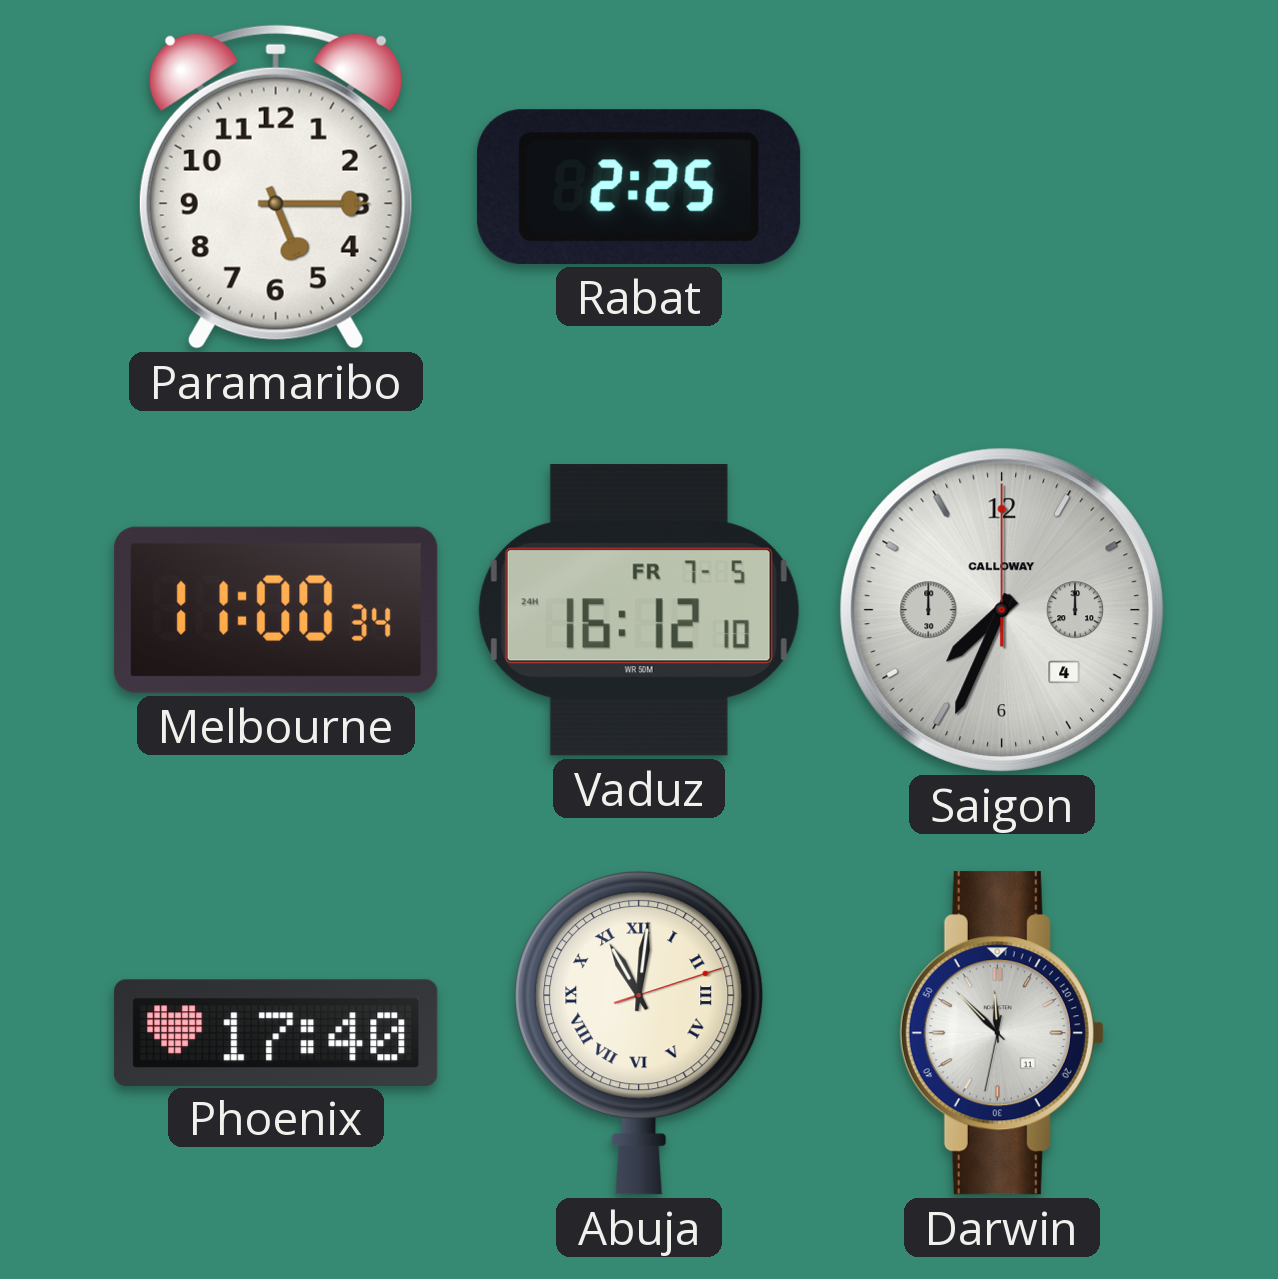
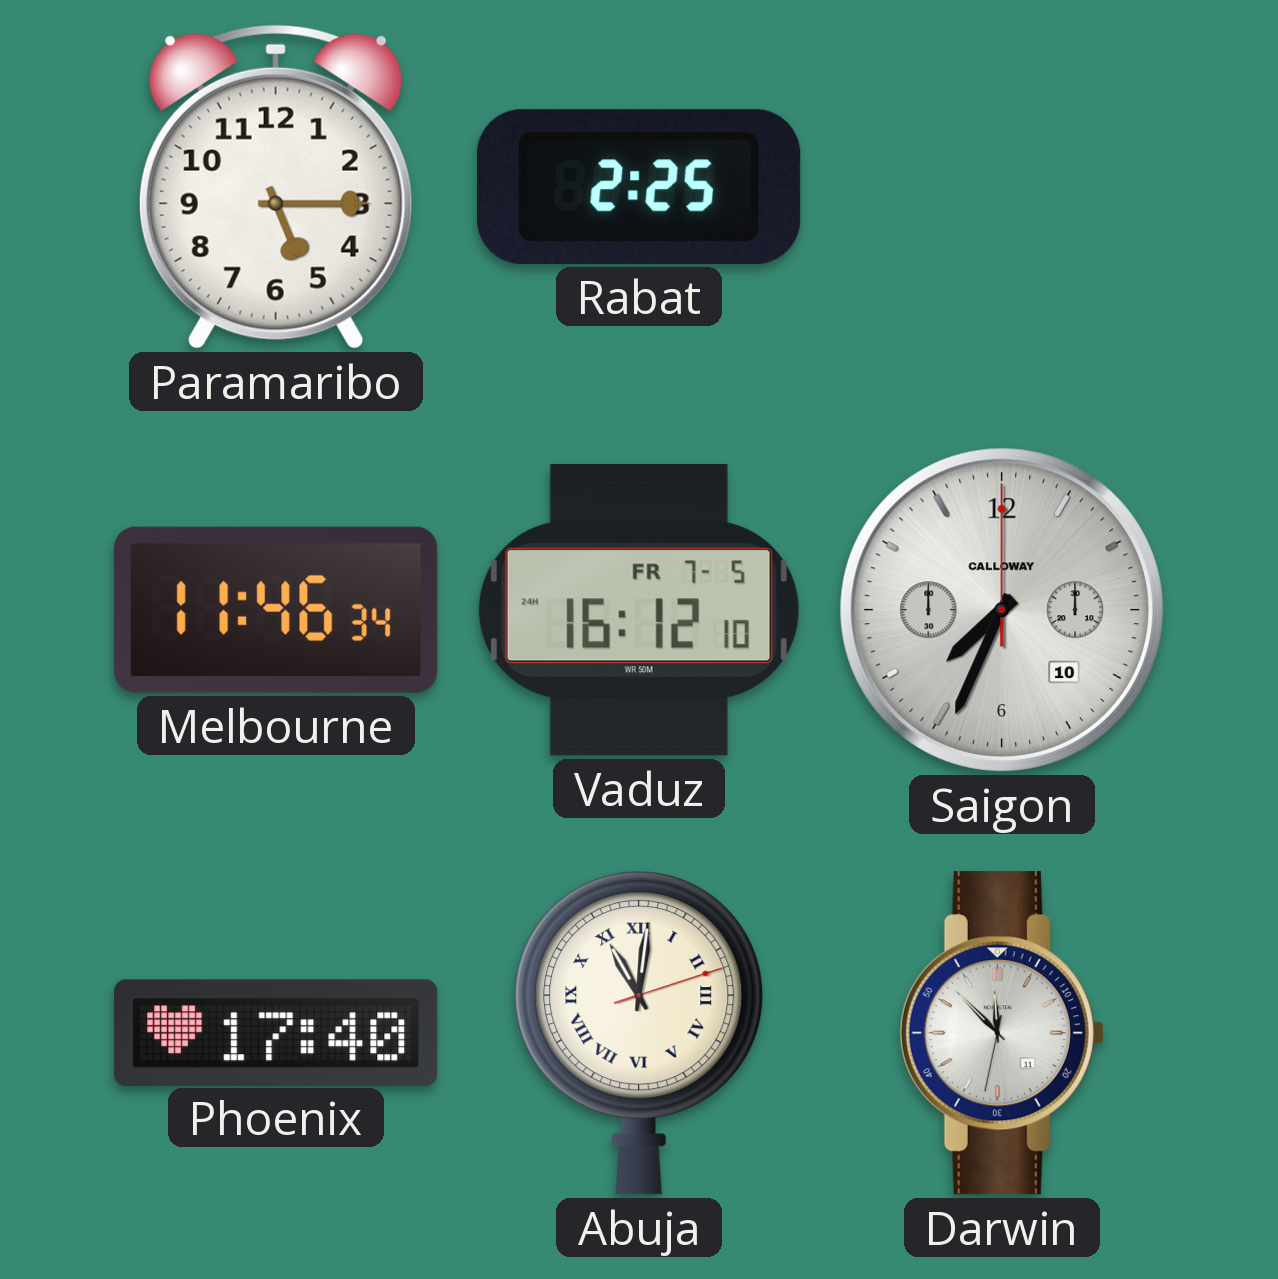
Melbourne: 11:00 -> 11:46
Saigon date: 4 -> 10
